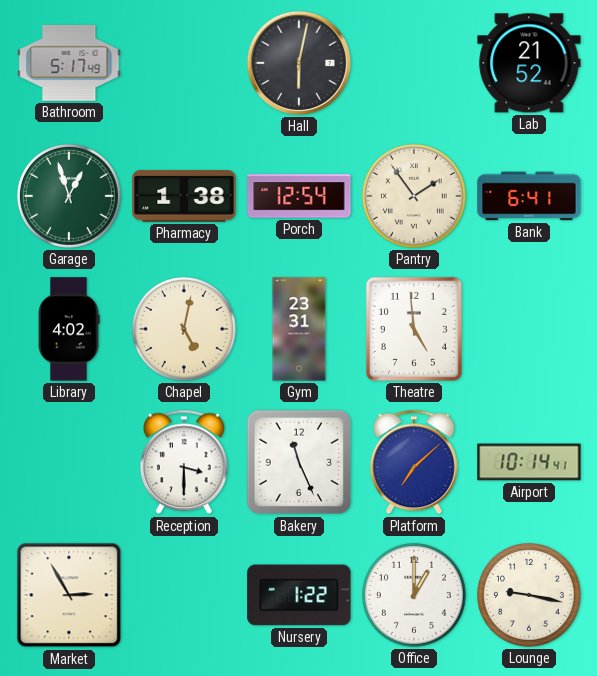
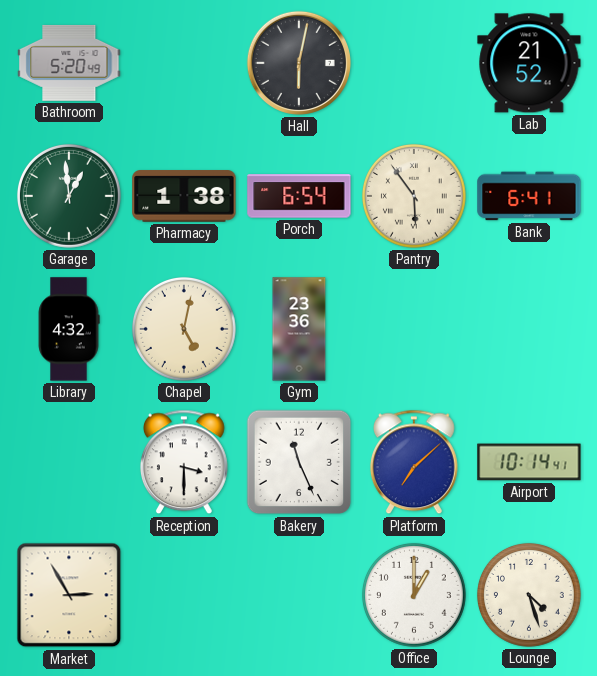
Bathroom: 5:17 -> 5:20
Garage: 12:57 -> 12:59
Porch: 12:54 -> 6:54
Pantry: 1:54 -> 5:54
Library: 4:02 -> 4:32
Gym: 23:31 -> 23:36
Theatre: 4:59 -> none
Nursery: 1:22 -> none
Lounge: 9:17 -> 4:27
